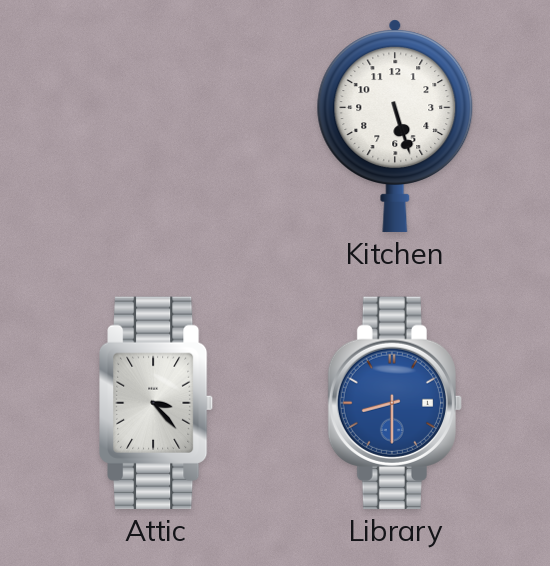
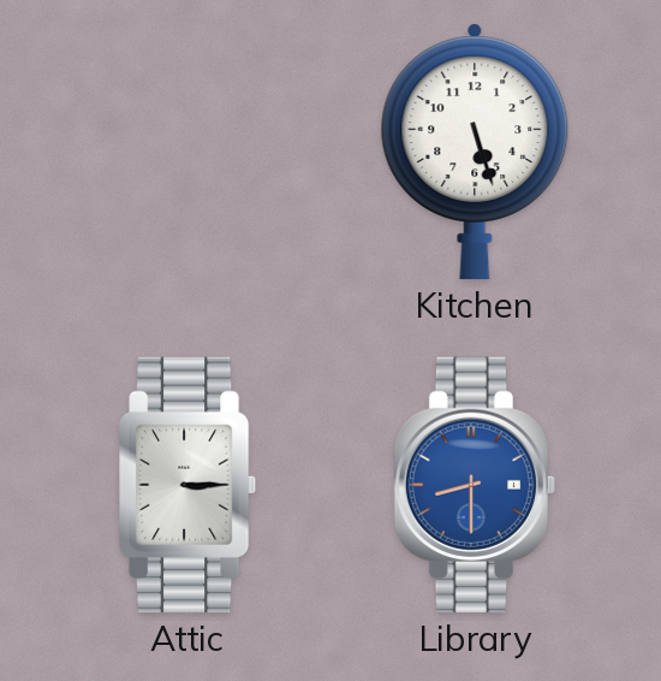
Attic: 3:23 -> 3:15
